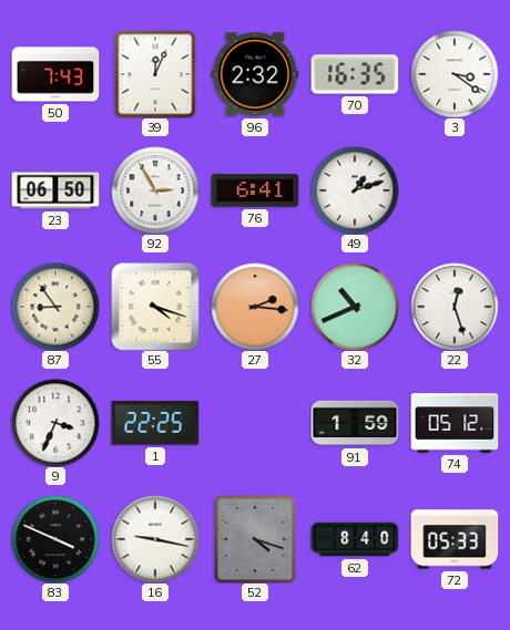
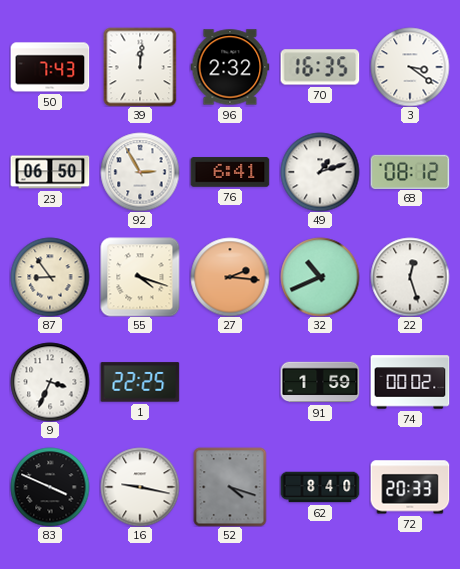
39: 12:04 -> 12:01
68: none -> 08:12
74: 05:12 -> 00:02
72: 05:33 -> 20:33
